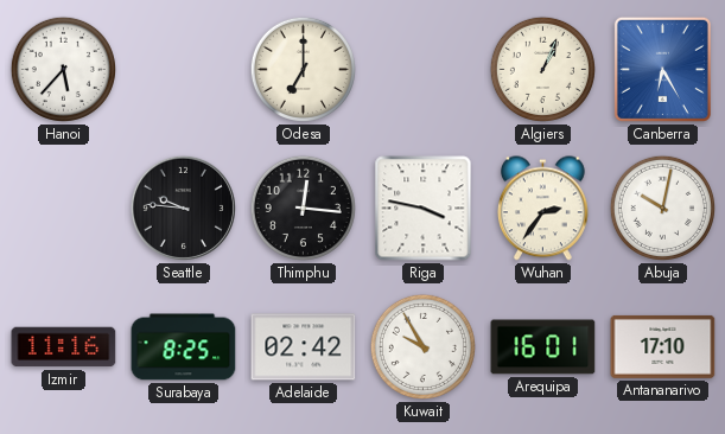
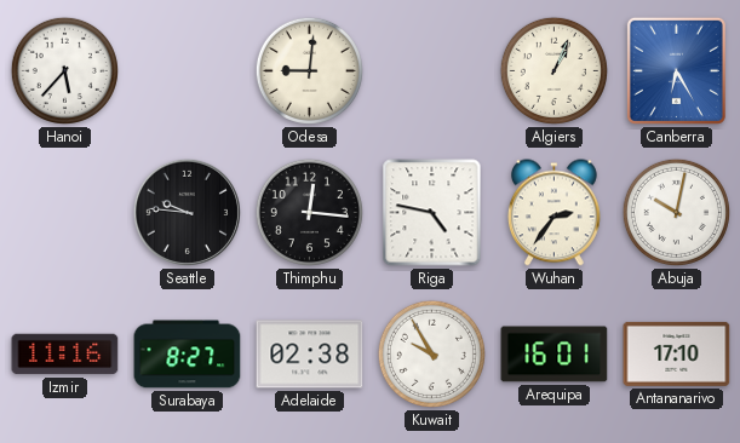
Odesa: 7:00 -> 9:01
Riga: 3:47 -> 4:47
Surabaya: 8:25 -> 8:27
Adelaide: 02:42 -> 02:38
